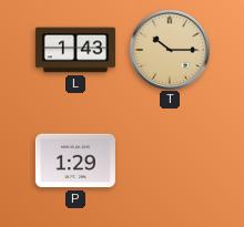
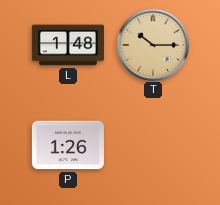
L: 1:43 -> 1:48
P: 1:29 -> 1:26
